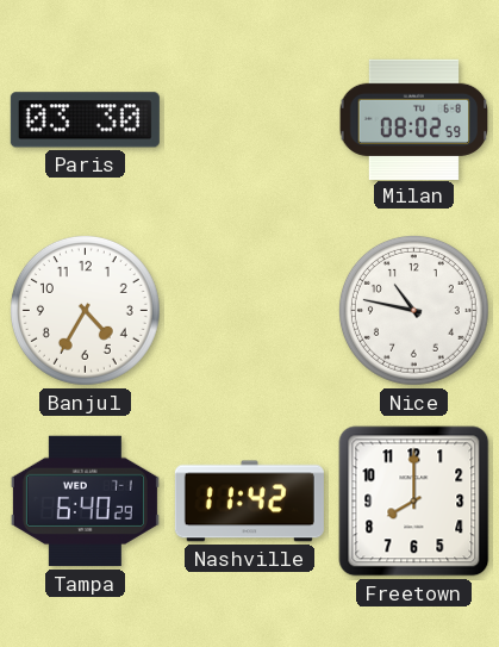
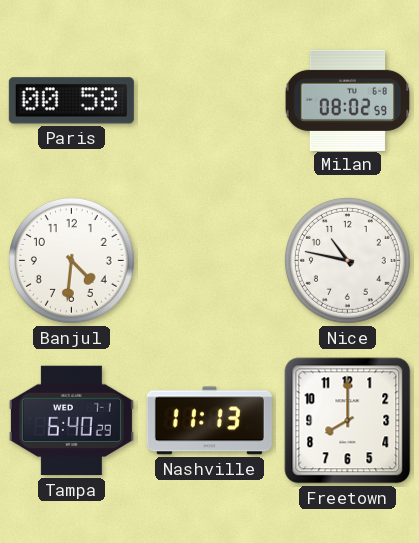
Paris: 03:30 -> 00:58
Banjul: 4:35 -> 4:31
Nashville: 11:42 -> 11:13
